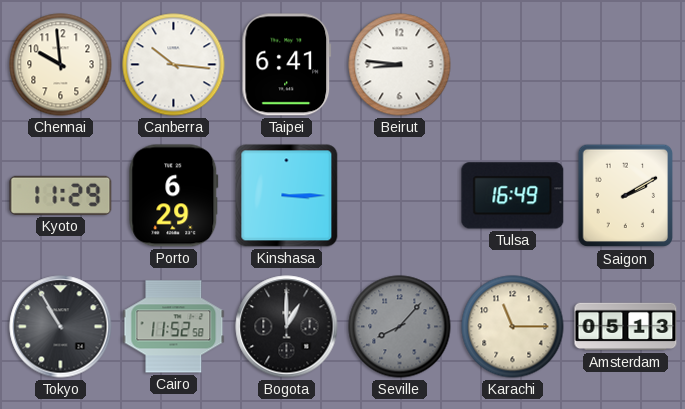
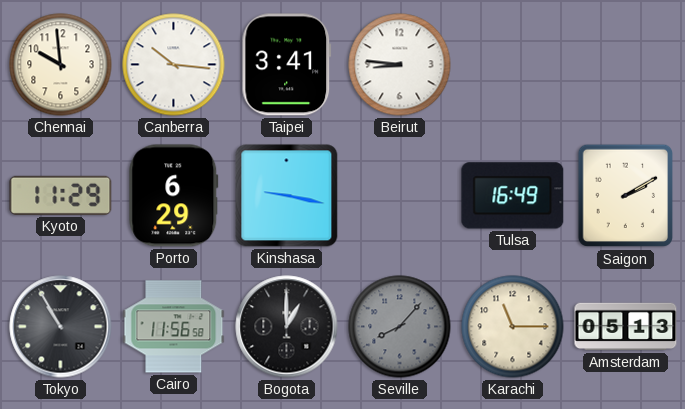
Taipei: 6:41 -> 3:41
Kinshasa: 3:15 -> 9:17
Cairo: 11:52 -> 11:56
